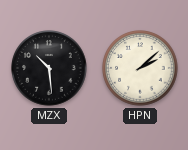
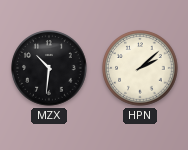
MZX: 10:29 -> 10:31
